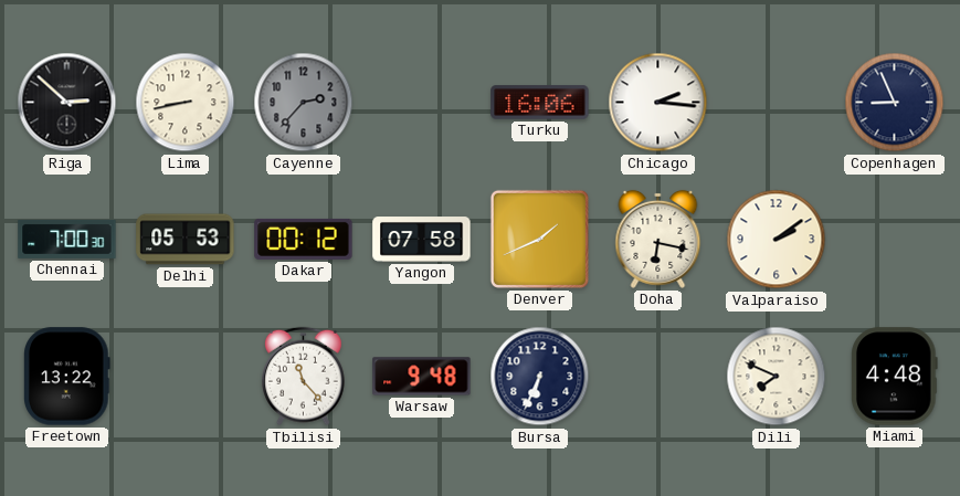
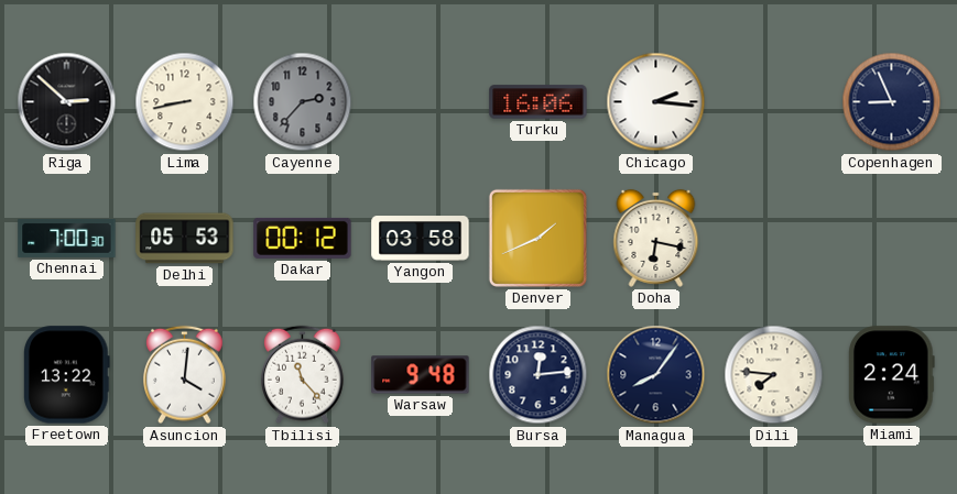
Yangon: 07:58 -> 03:58
Valparaiso: 2:09 -> none
Asuncion: none -> 4:01
Bursa: 6:34 -> 12:14
Managua: none -> 8:06
Dili: 7:49 -> 7:46
Miami: 4:48 -> 2:24
